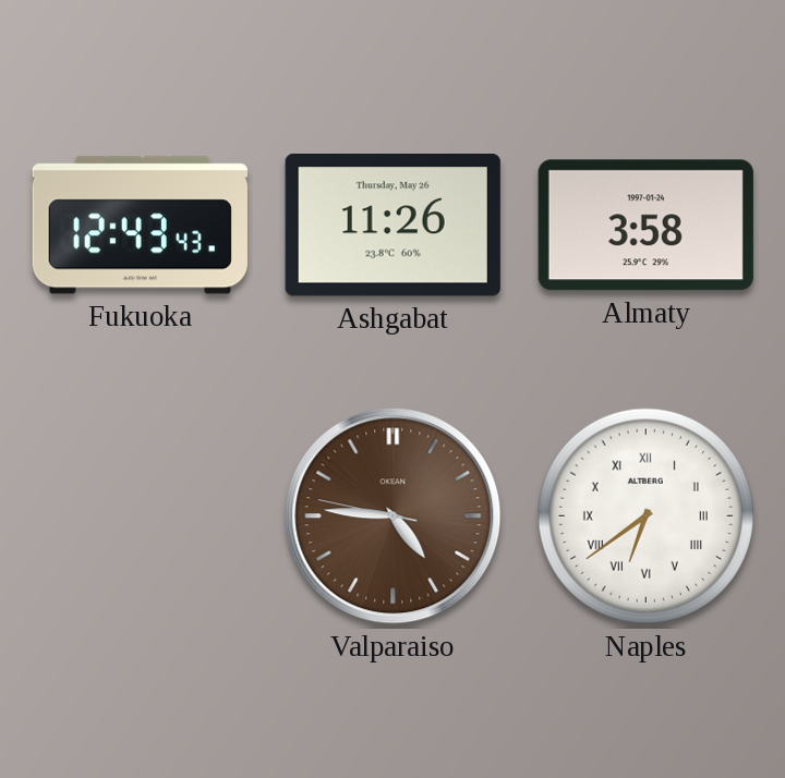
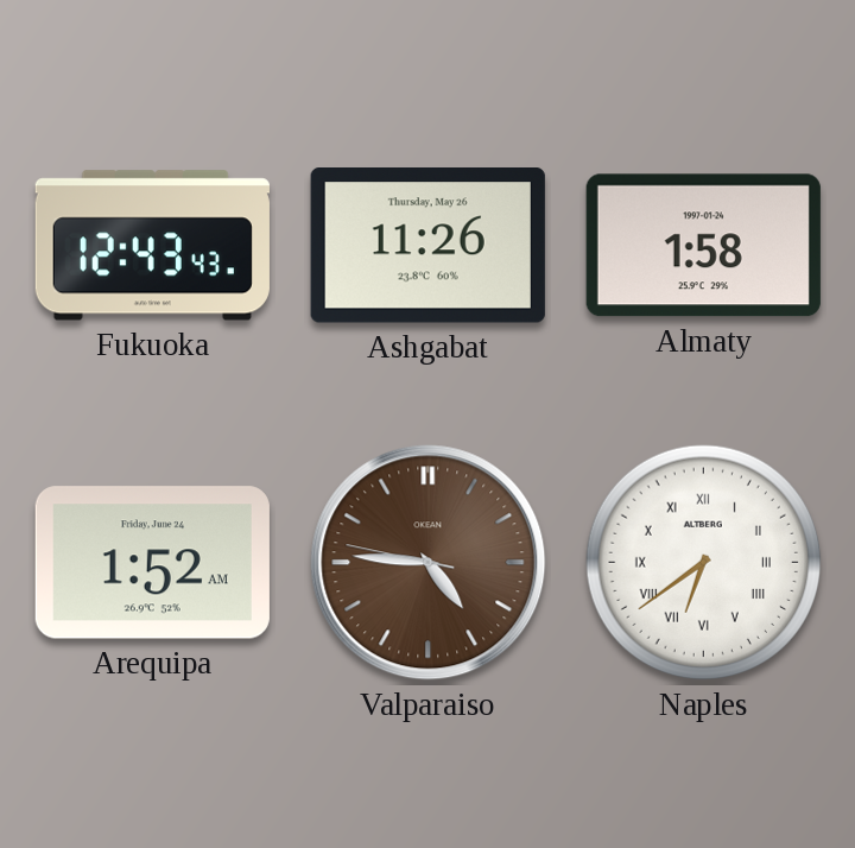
Almaty: 3:58 -> 1:58
Arequipa: none -> 1:52
